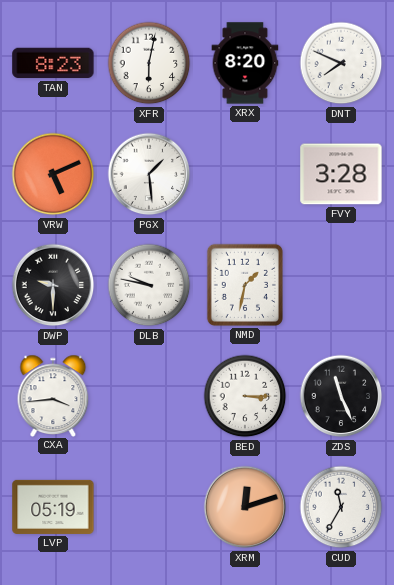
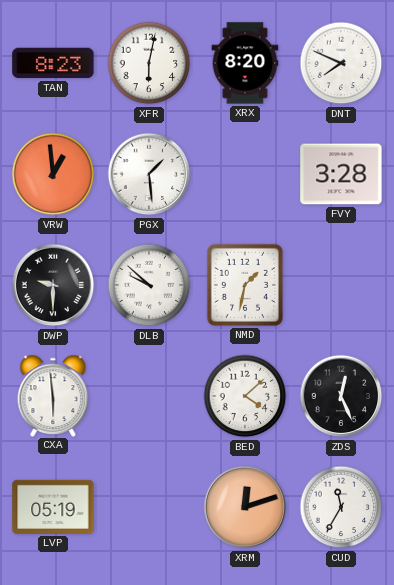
VRW: 5:11 -> 12:59
DLB: 9:47 -> 9:52
CXA: 3:44 -> 5:59
BED: 3:15 -> 4:08
ZDS: 11:26 -> 12:26
